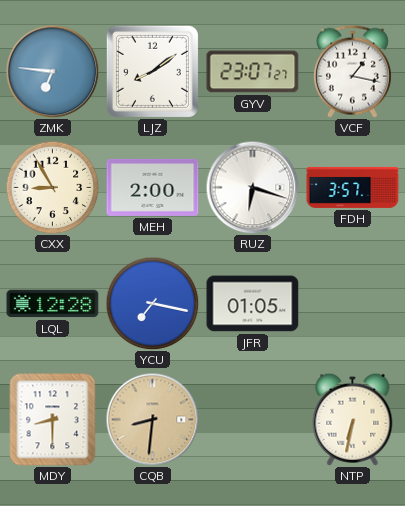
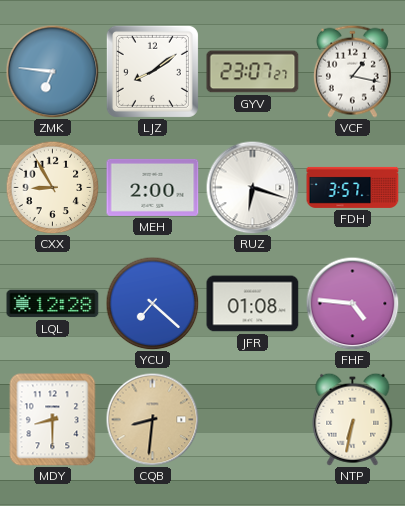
YCU: 7:17 -> 7:22
JFR: 01:05 -> 01:08
FHF: none -> 4:46
